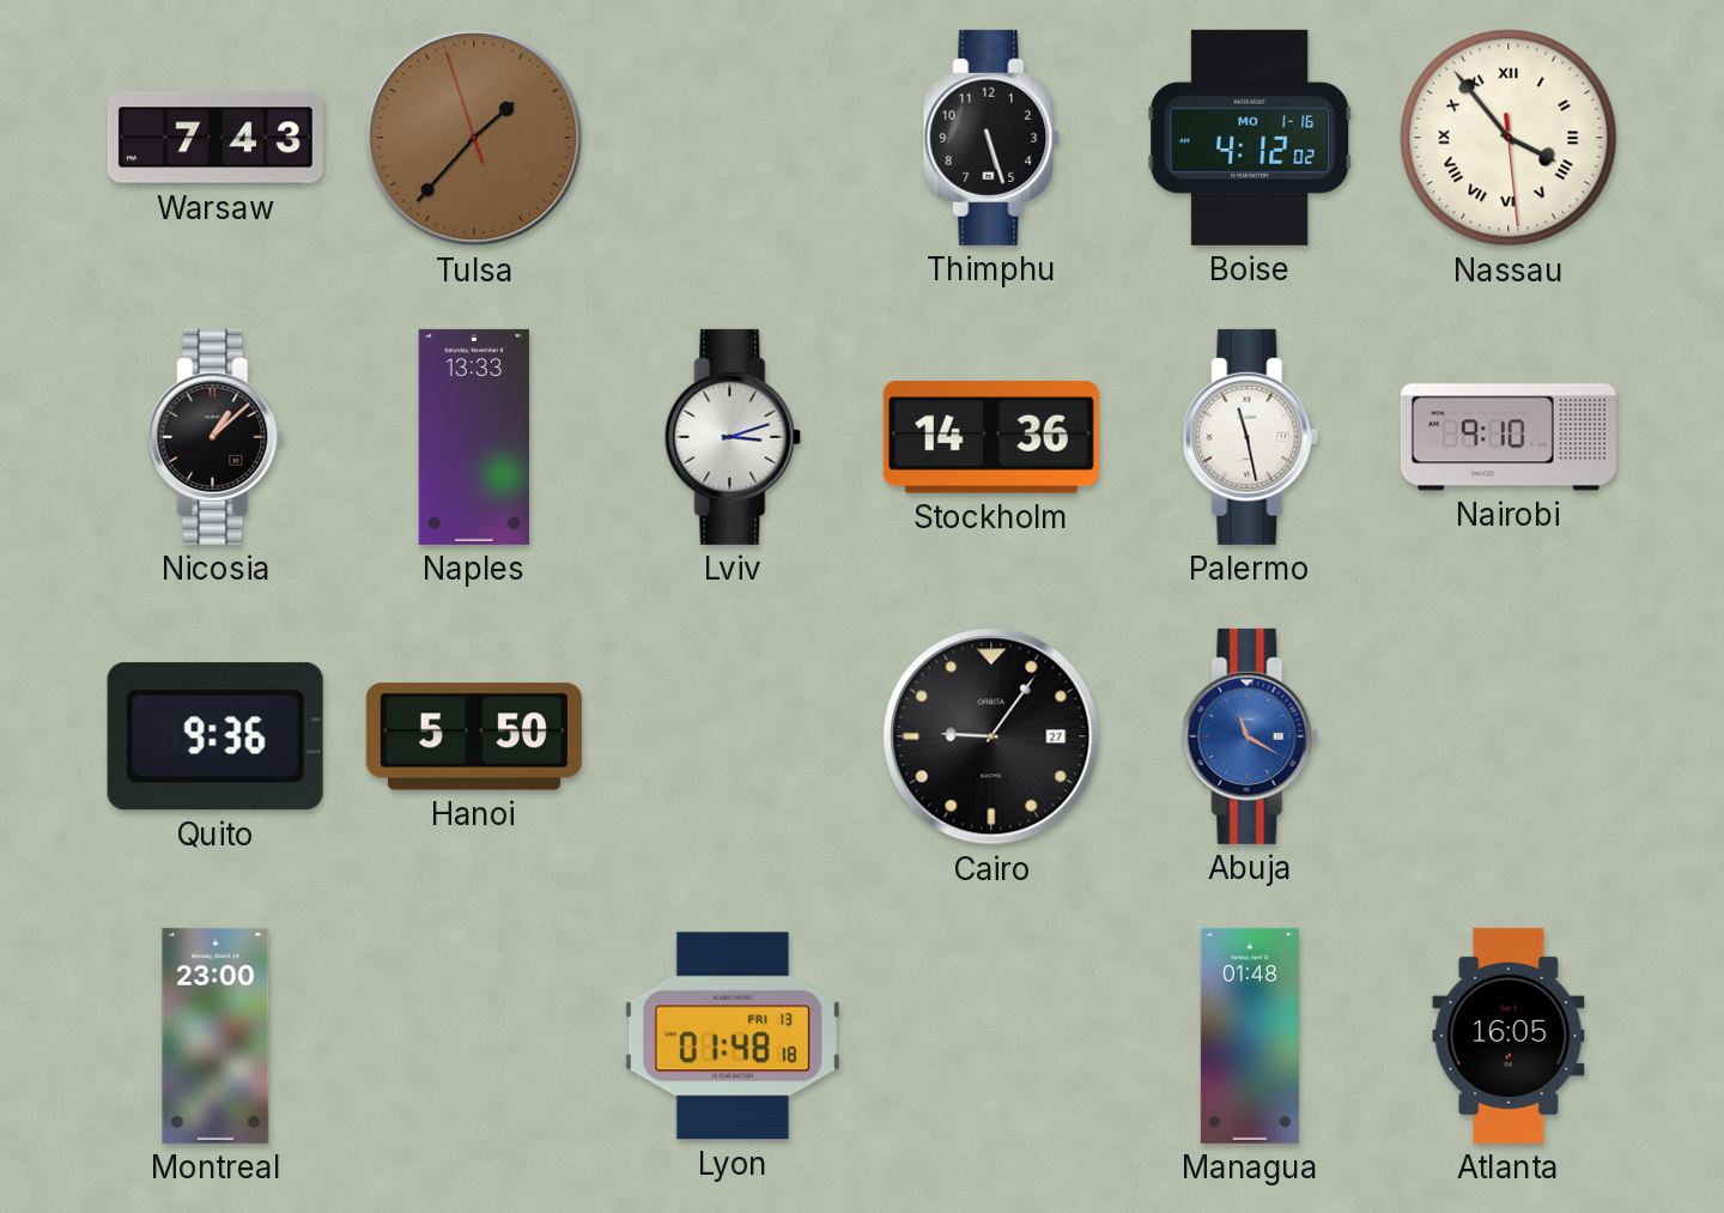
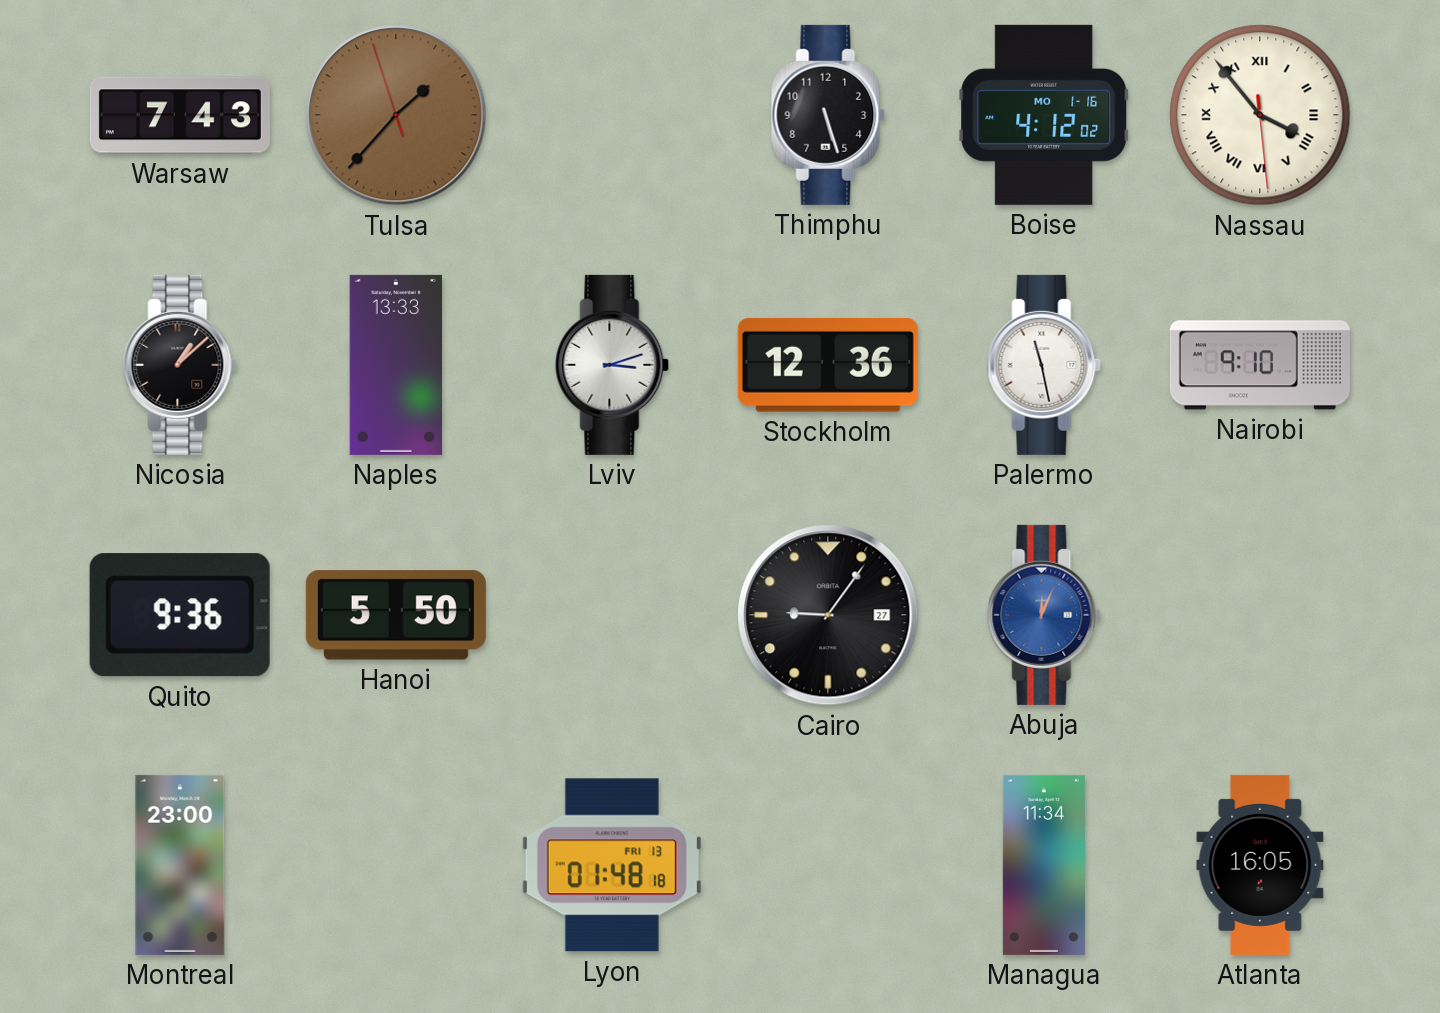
Stockholm: 14:36 -> 12:36
Abuja: 11:20 -> 12:04
Managua: 01:48 -> 11:34
